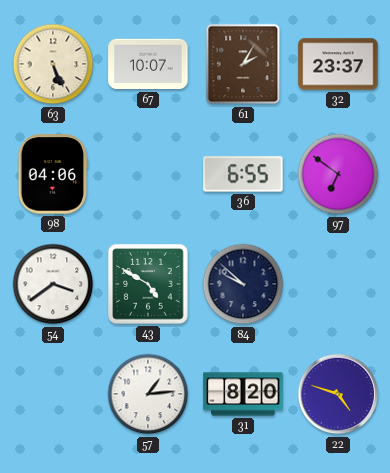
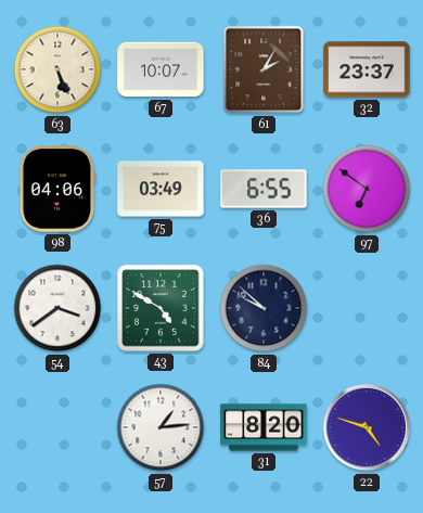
75: none -> 03:49
